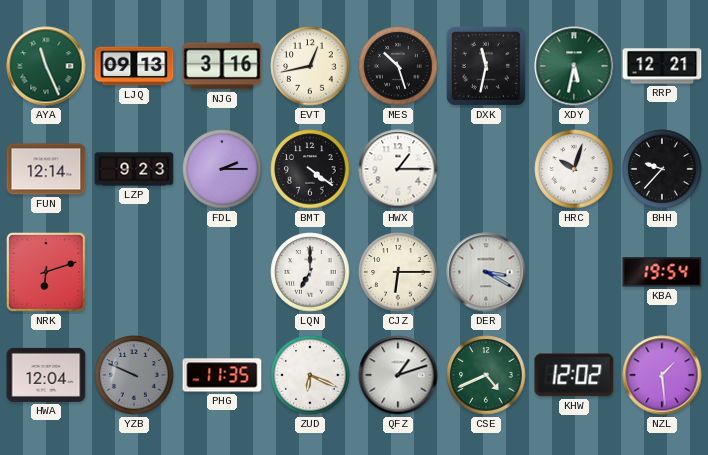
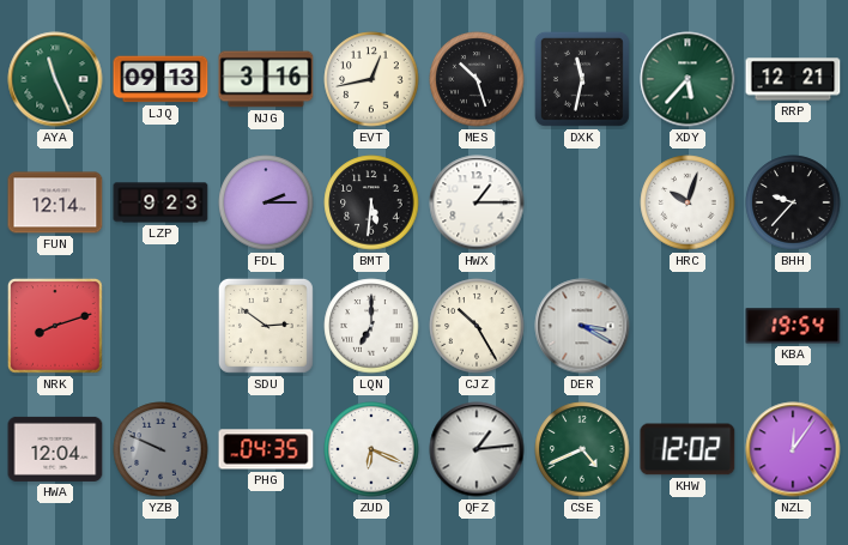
XDY: 5:32 -> 5:37
BMT: 4:21 -> 5:31
NRK: 6:12 -> 8:12
SDU: none -> 2:51
CJZ: 6:15 -> 10:25
PHG: 11:35 -> 04:35
QFZ: 1:12 -> 1:14
NZL: 1:29 -> 12:06
